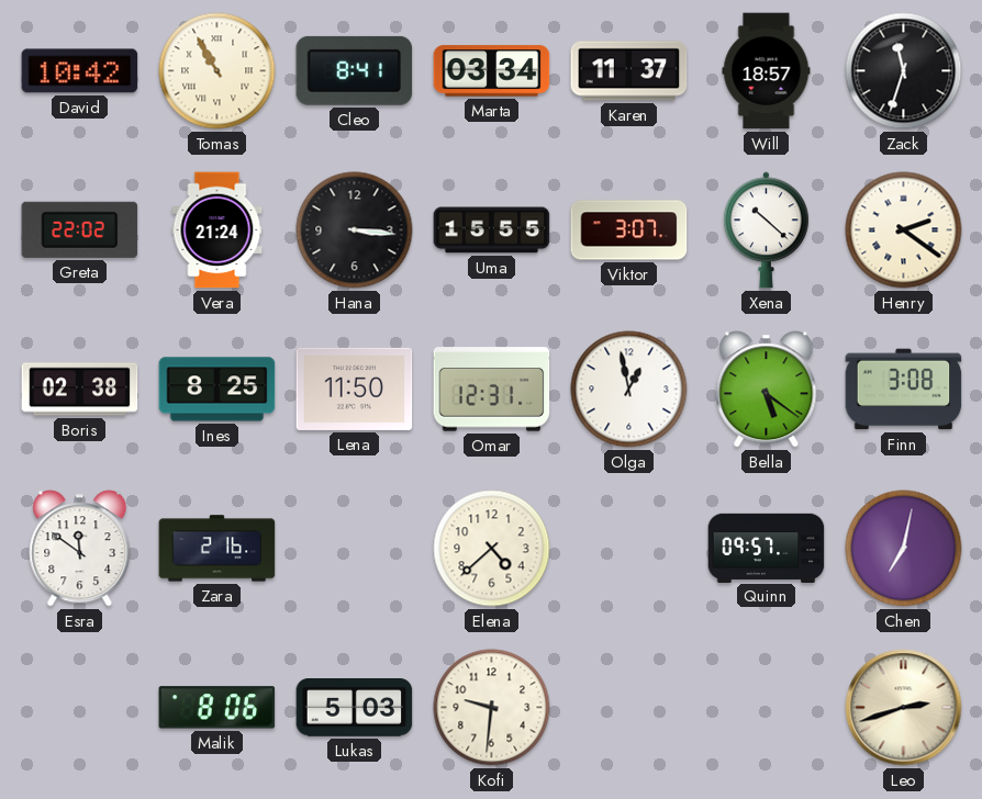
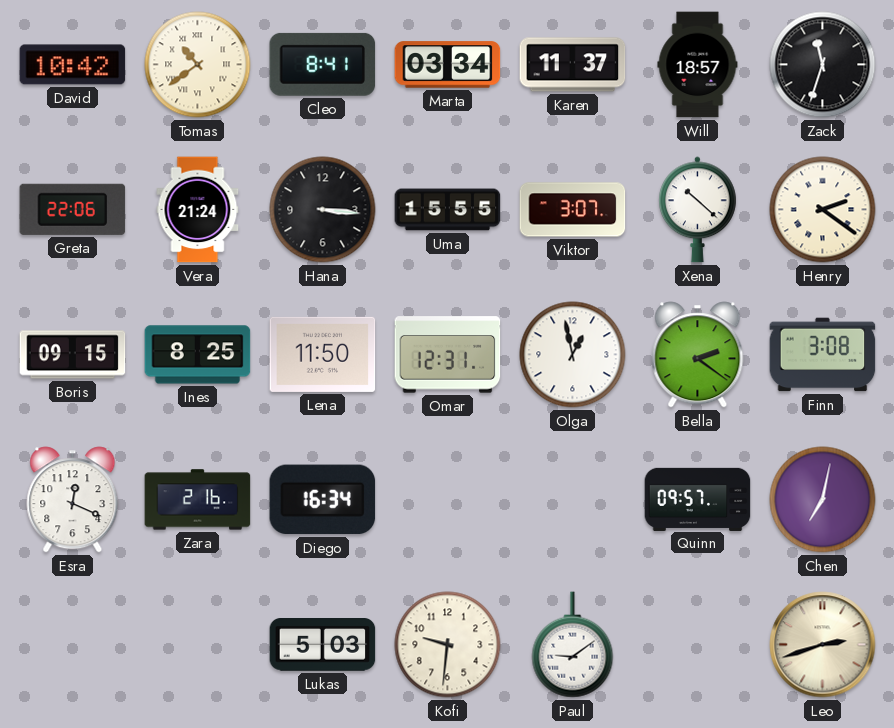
Tomas: 10:55 -> 10:39
Greta: 22:02 -> 22:06
Boris: 02:38 -> 09:15
Bella: 5:21 -> 2:21
Esra: 11:51 -> 12:19
Diego: none -> 16:34
Elena: 4:38 -> none
Malik: 8:06 -> none
Paul: none -> 9:09
